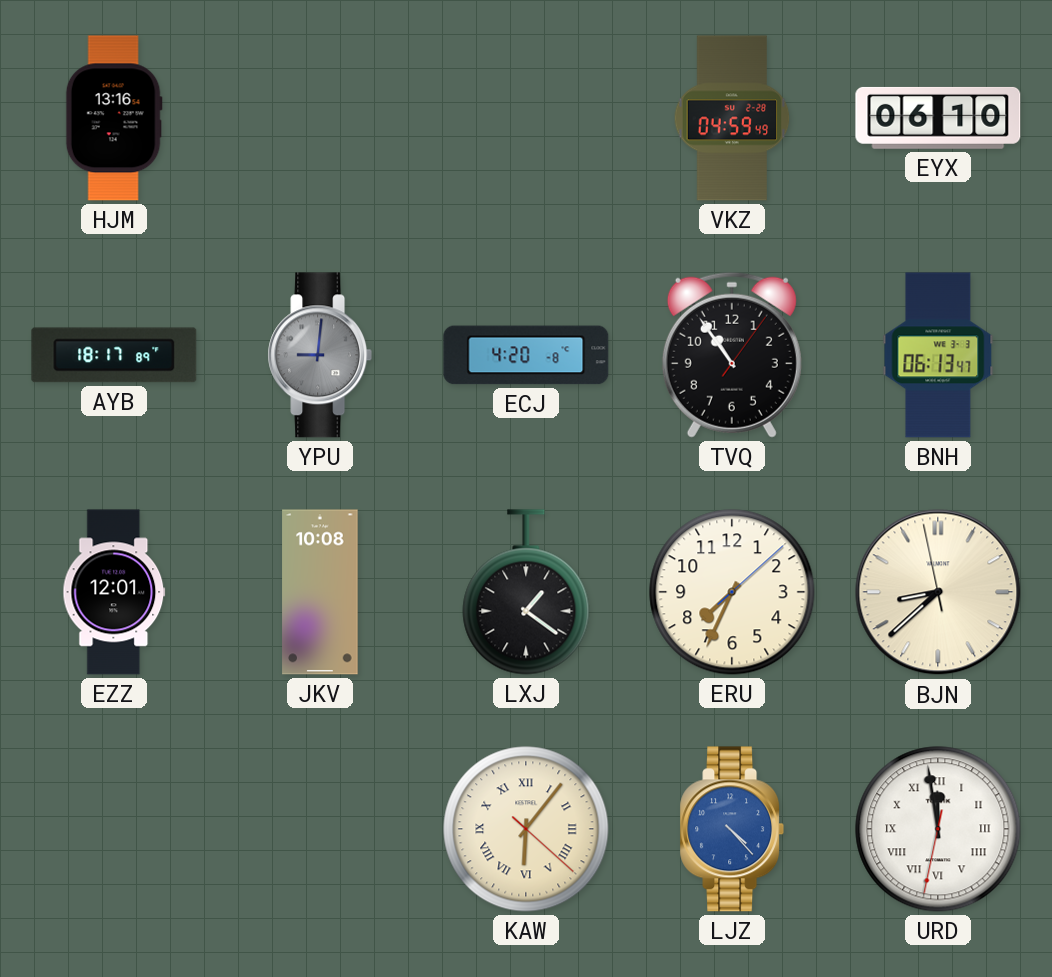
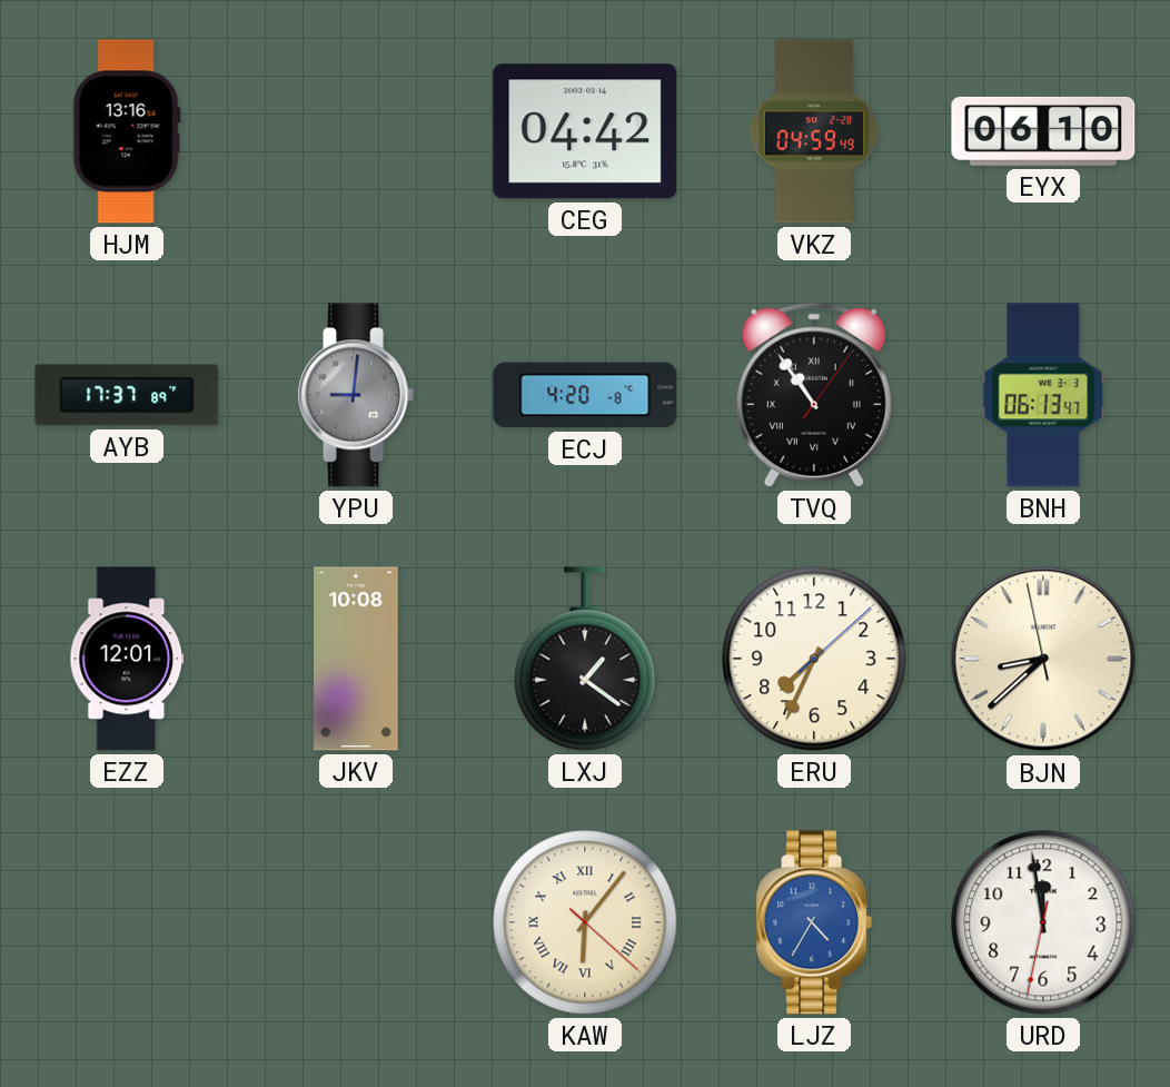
CEG: none -> 04:42
AYB: 18:17 -> 17:37
TVQ numerals: Arabic -> Roman
LJZ: 4:23 -> 4:35
URD numerals: Roman -> Arabic
